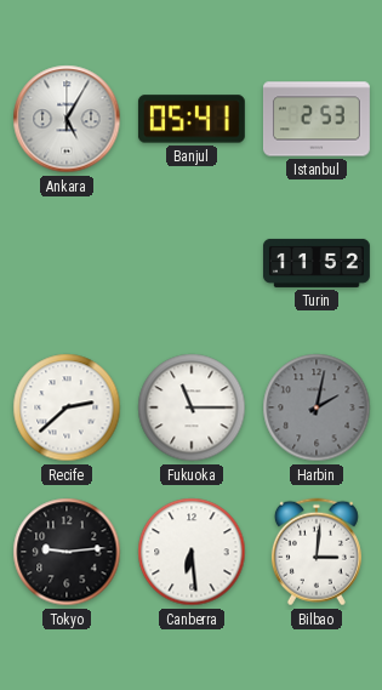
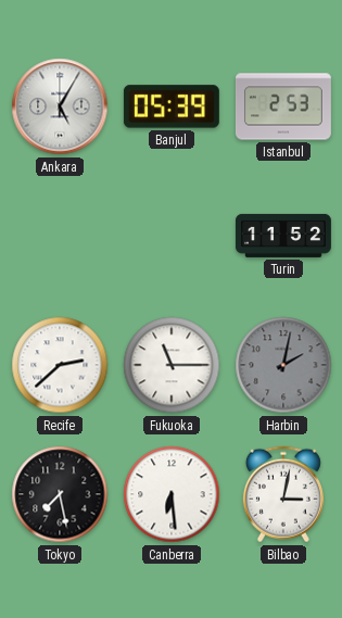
Banjul: 05:41 -> 05:39
Tokyo: 9:14 -> 7:28
Bilbao: 3:01 -> 3:02
